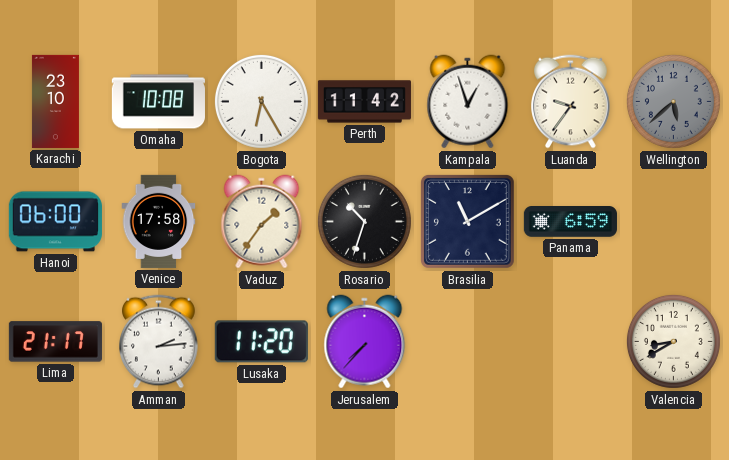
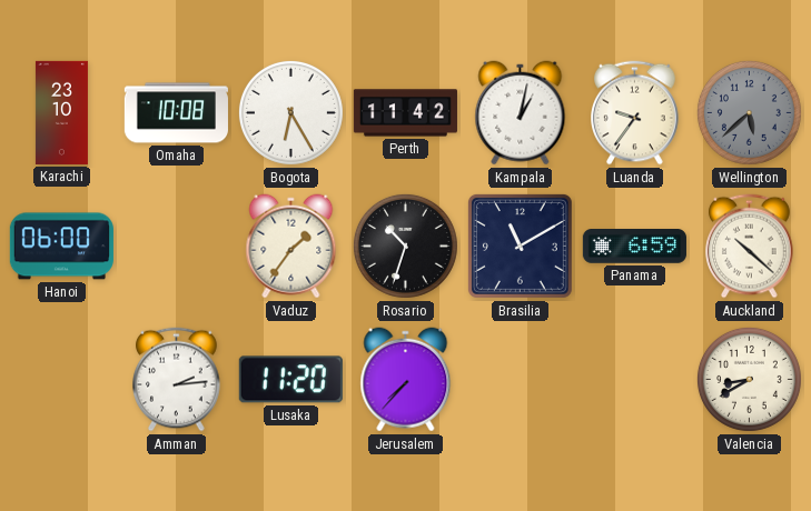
Kampala: 12:57 -> 1:02
Venice: 17:58 -> none
Auckland: none -> 10:22
Lima: 21:17 -> none
